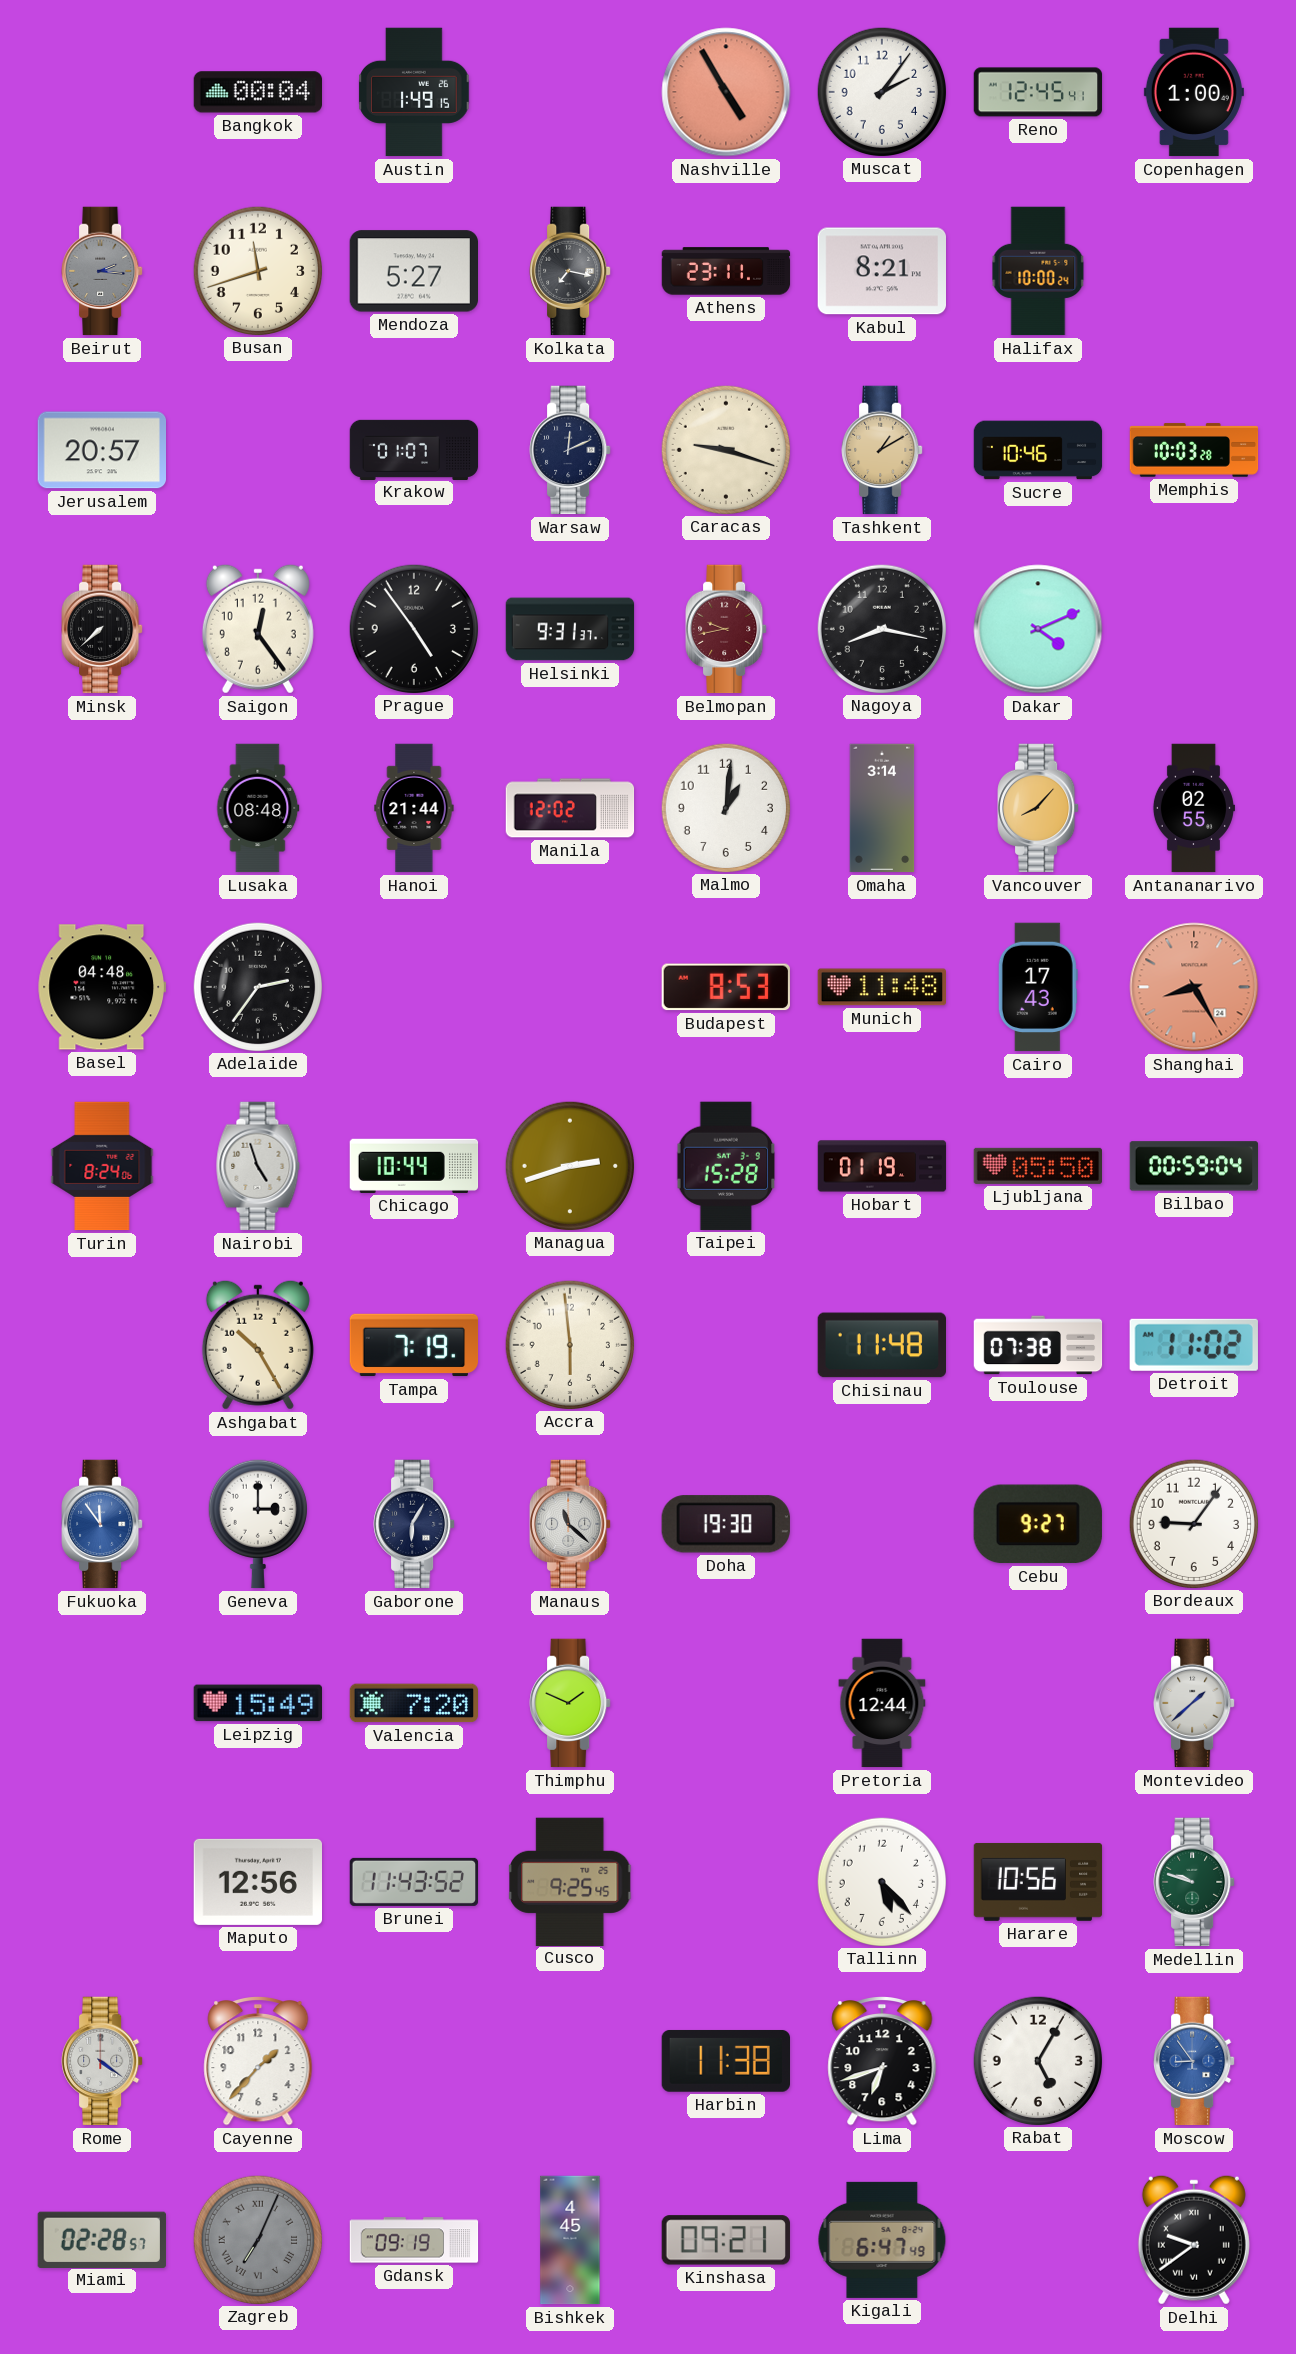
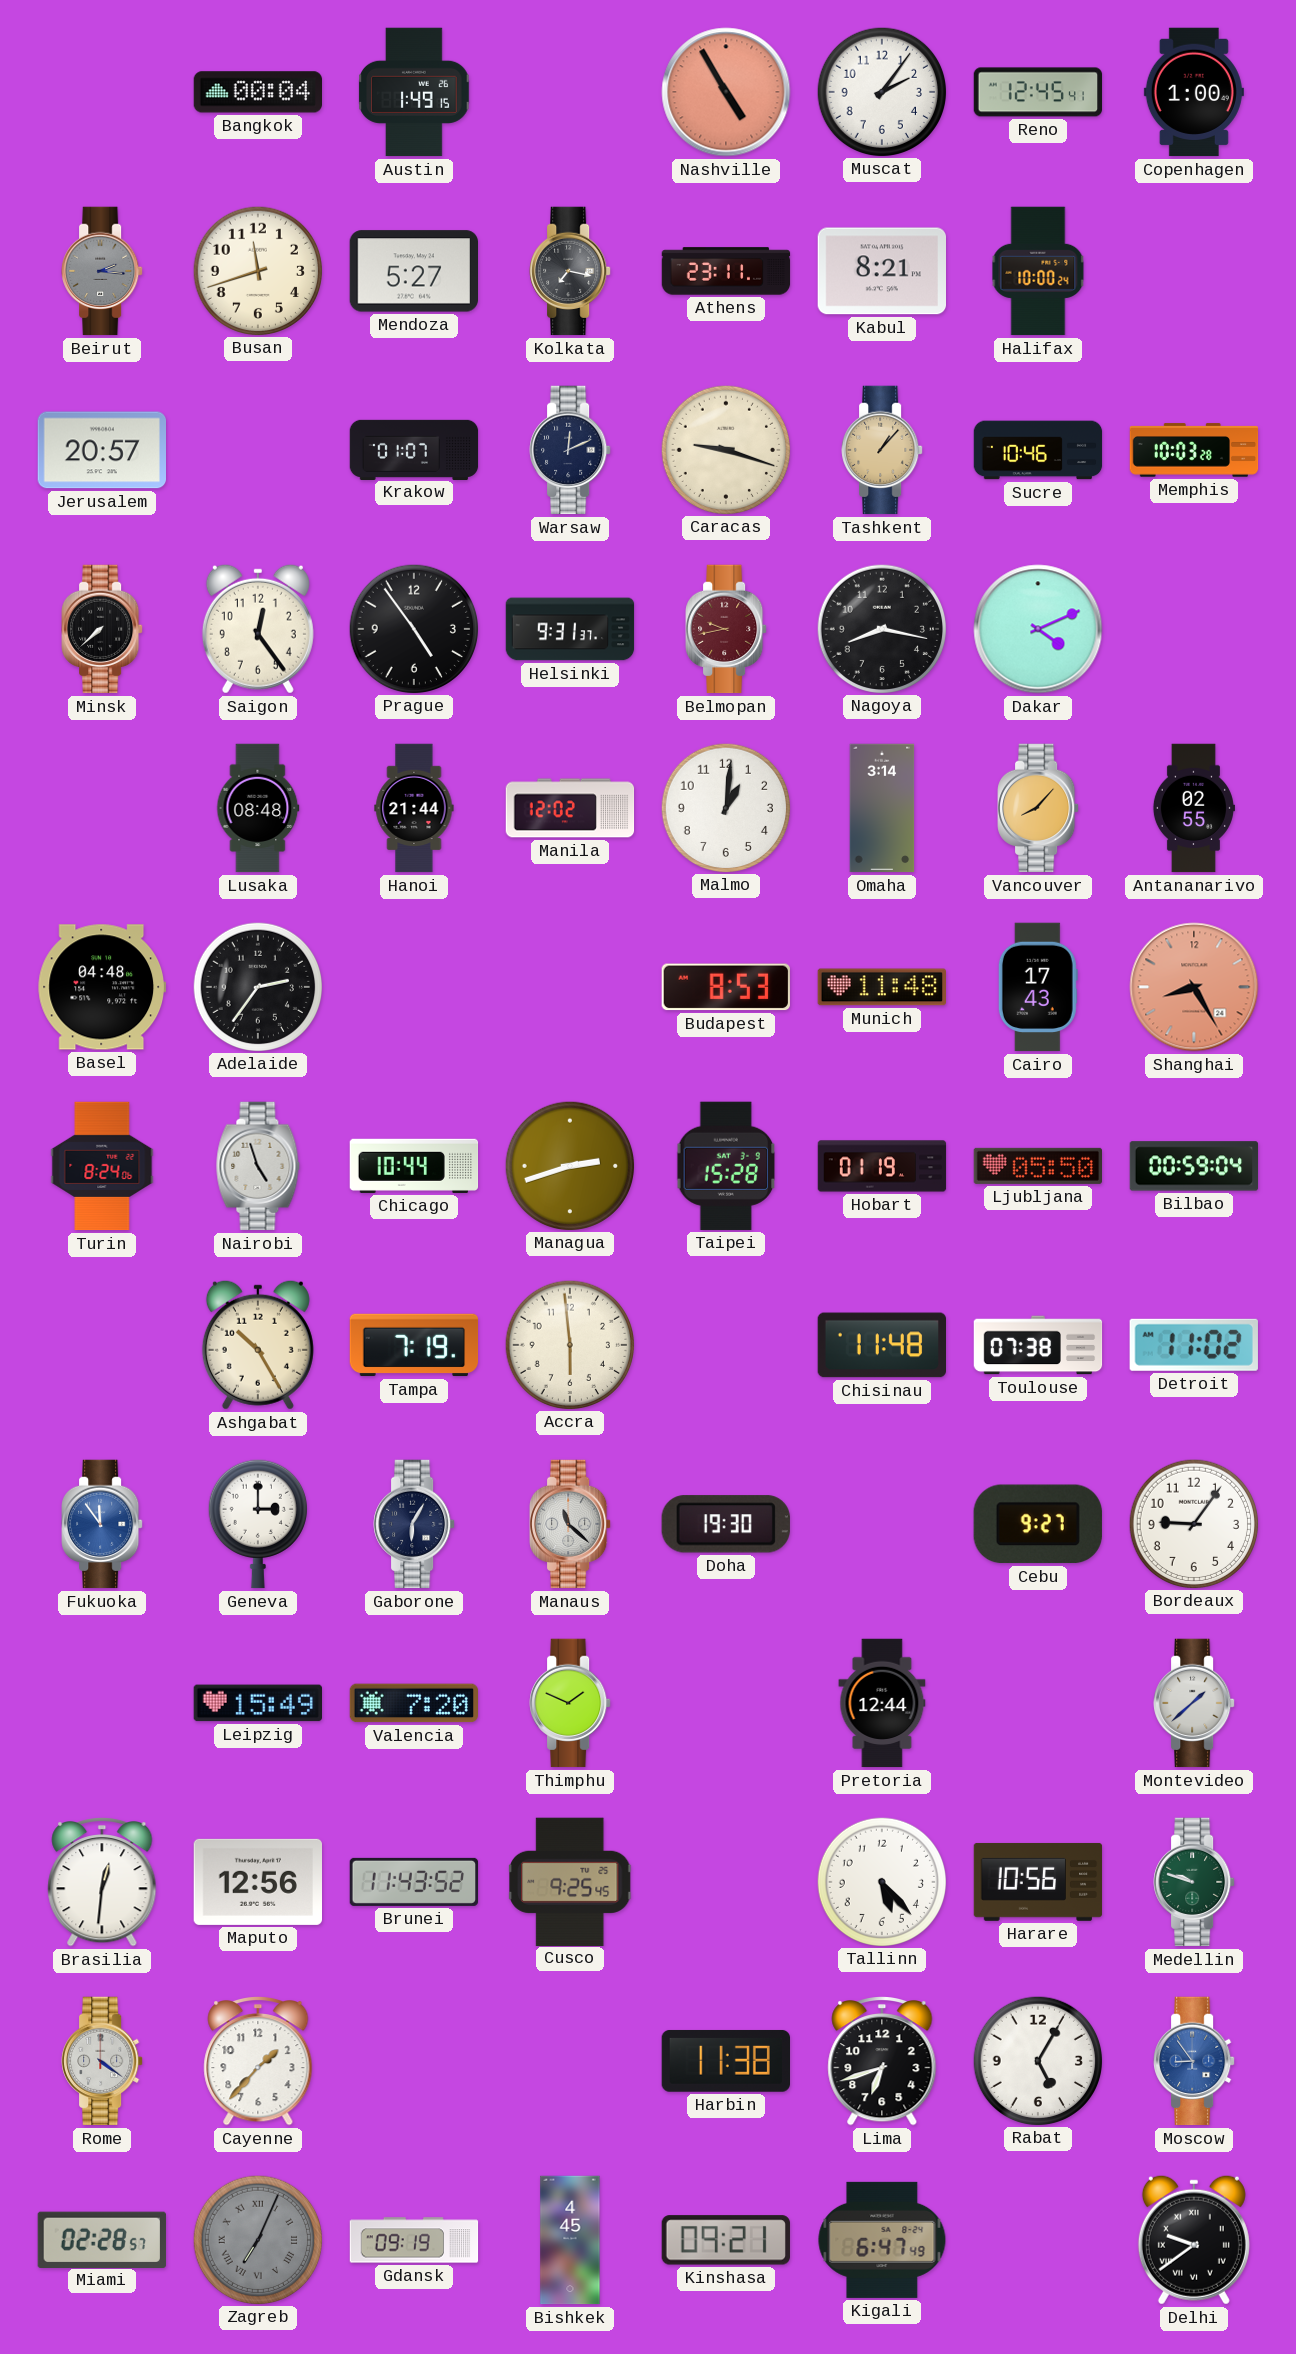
Tashkent: 1:10 -> 1:07
Brasilia: none -> 12:31
